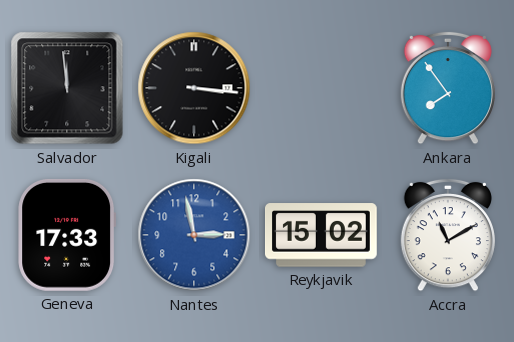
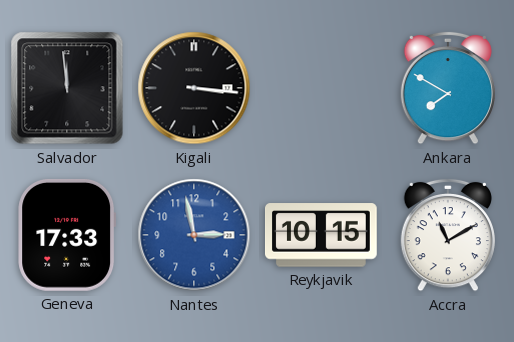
Ankara: 7:54 -> 7:50
Reykjavik: 15:02 -> 10:15
